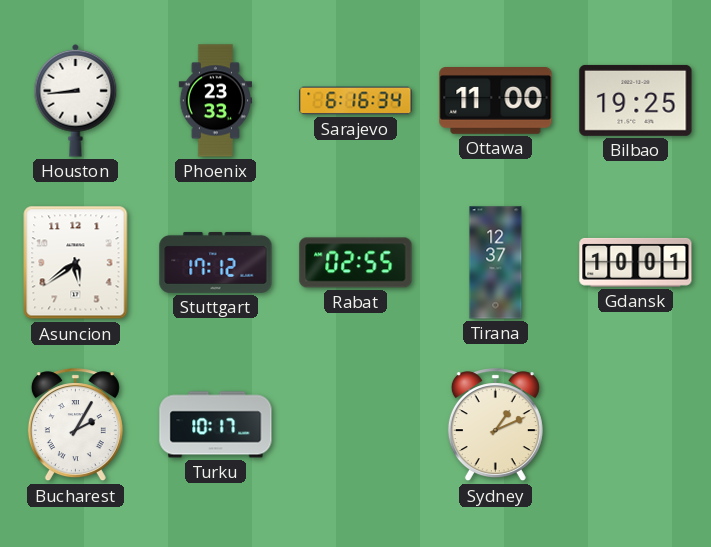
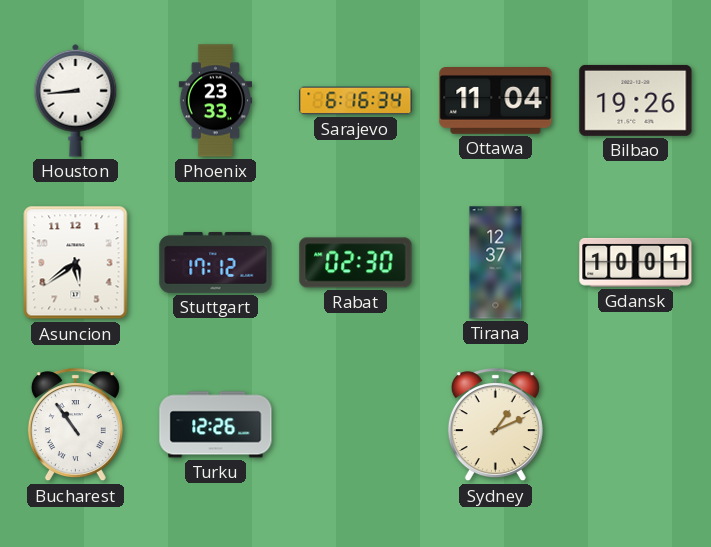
Ottawa: 11:00 -> 11:04
Bilbao: 19:25 -> 19:26
Rabat: 02:55 -> 02:30
Bucharest: 2:05 -> 10:54
Turku: 10:17 -> 12:26
